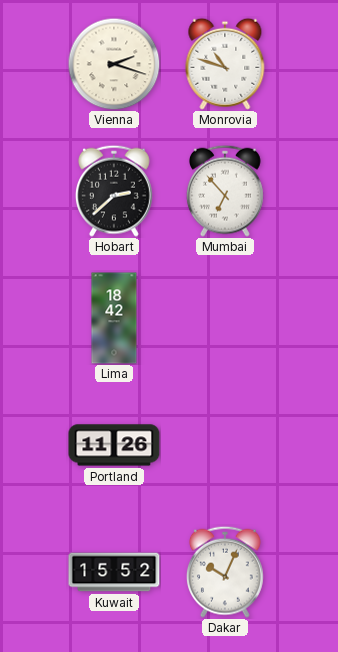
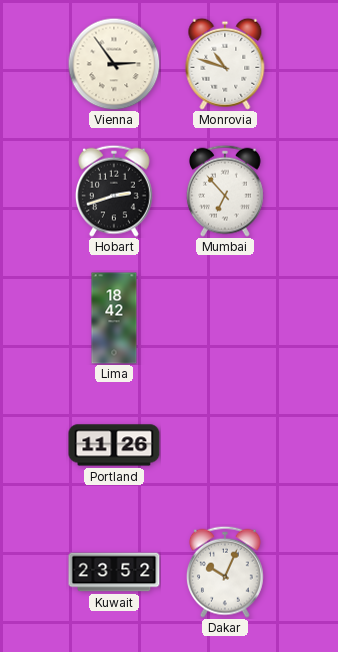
Vienna: 2:18 -> 2:54
Hobart: 2:38 -> 2:42
Kuwait: 15:52 -> 23:52
